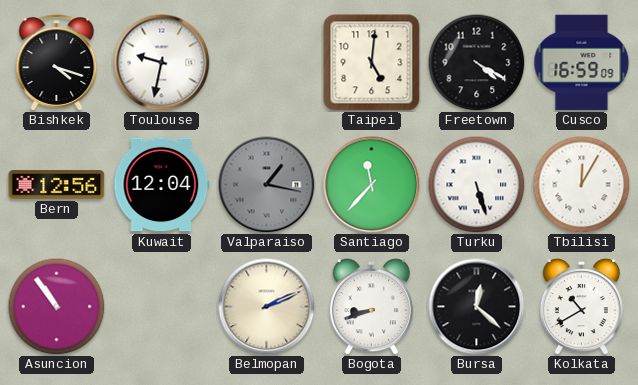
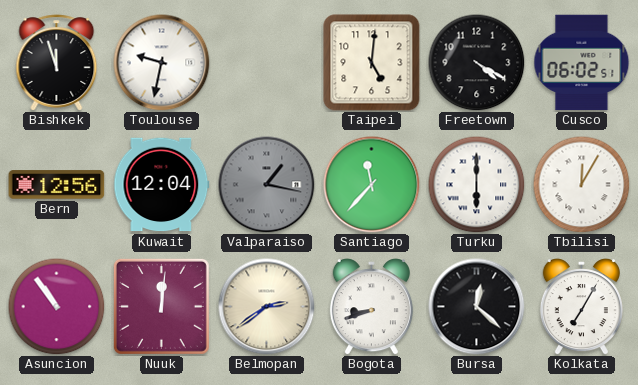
Bishkek: 4:18 -> 11:57
Cusco: 16:59 -> 06:02
Turku: 5:27 -> 6:00
Nuuk: none -> 12:01
Belmopan: 2:11 -> 2:39
Kolkata: 10:40 -> 7:05
